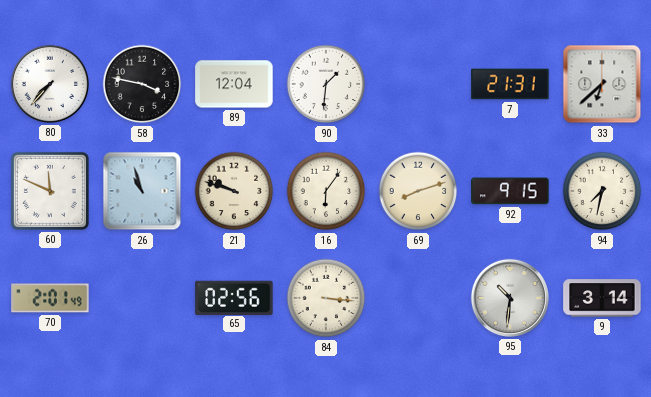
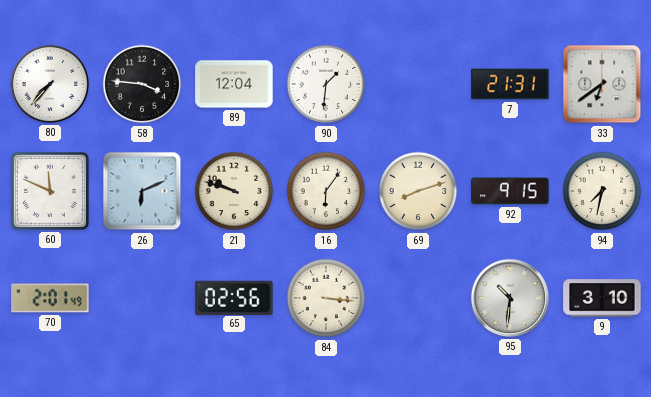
58: 3:47 -> 3:46
33: 6:38 -> 6:39
26: 10:57 -> 6:11
9: 3:14 -> 3:10
